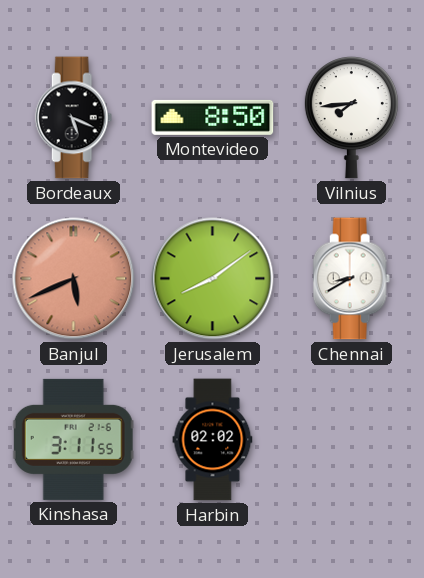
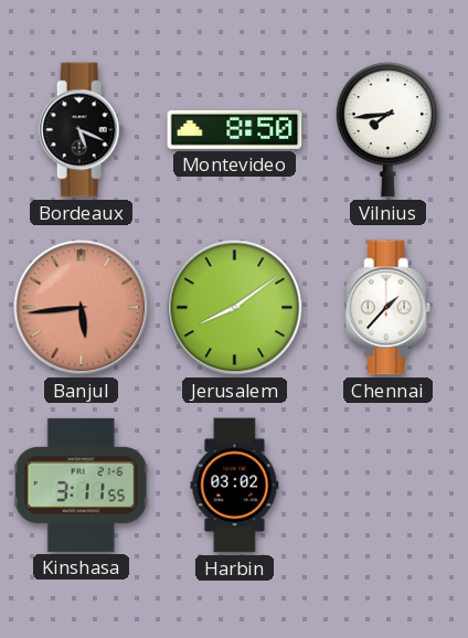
Banjul: 5:41 -> 5:44
Chennai: 8:40 -> 1:37
Harbin: 02:02 -> 03:02
